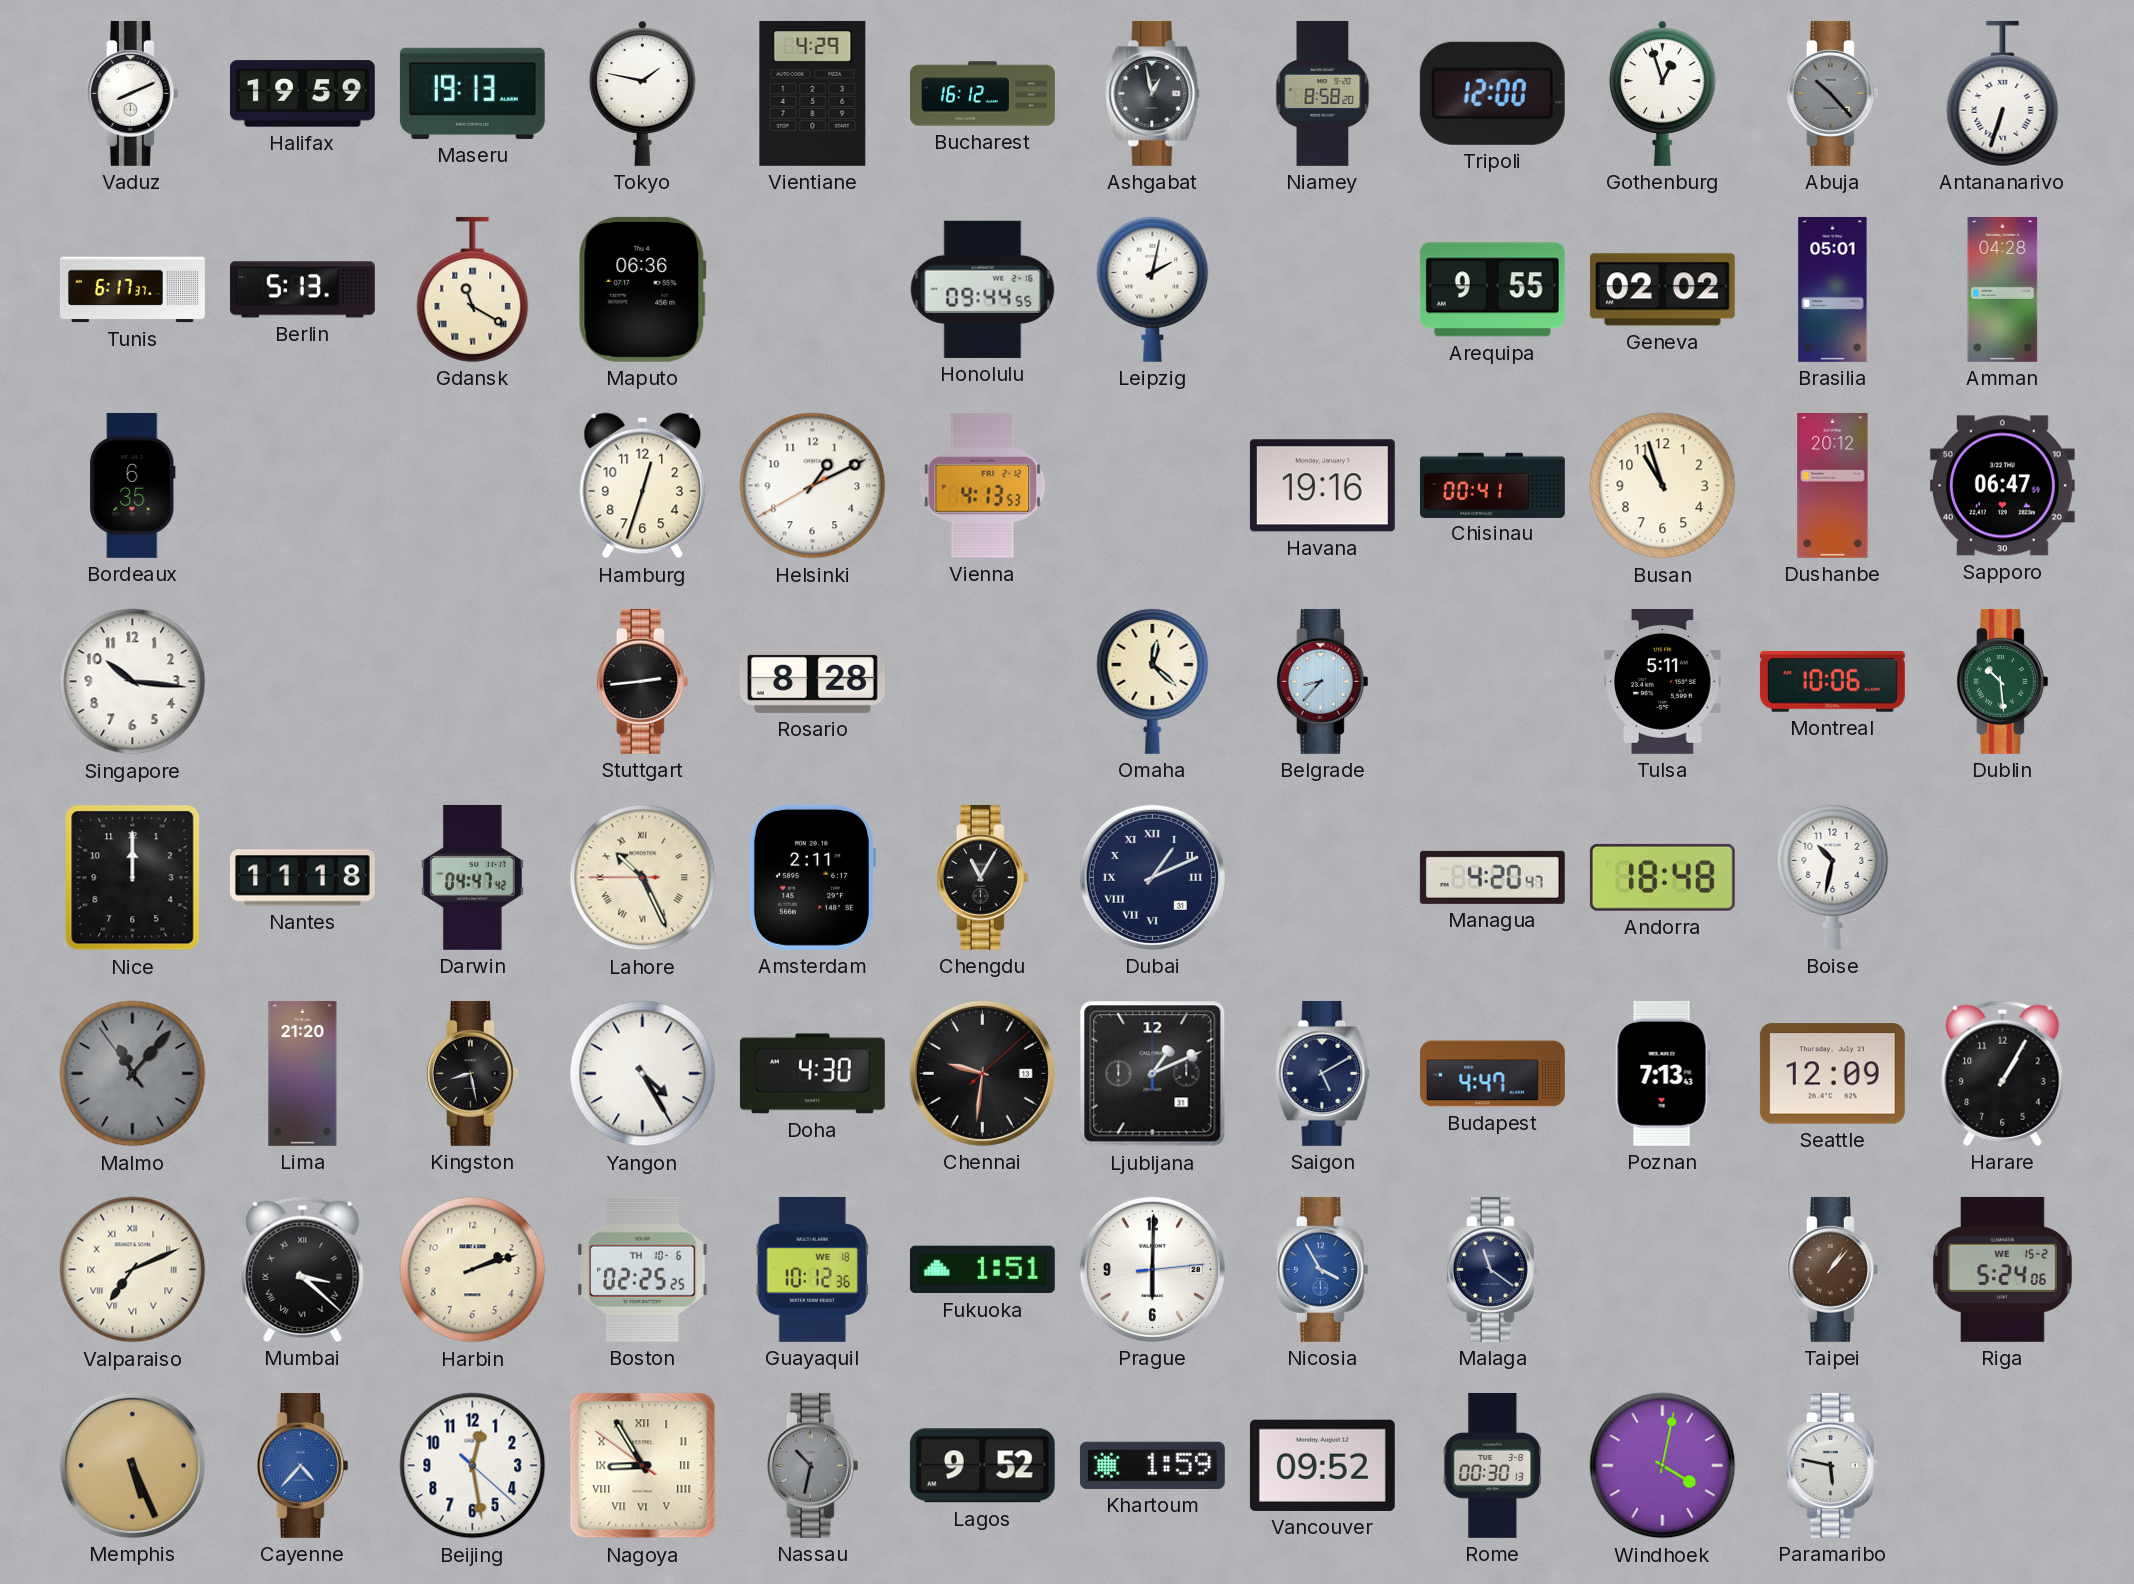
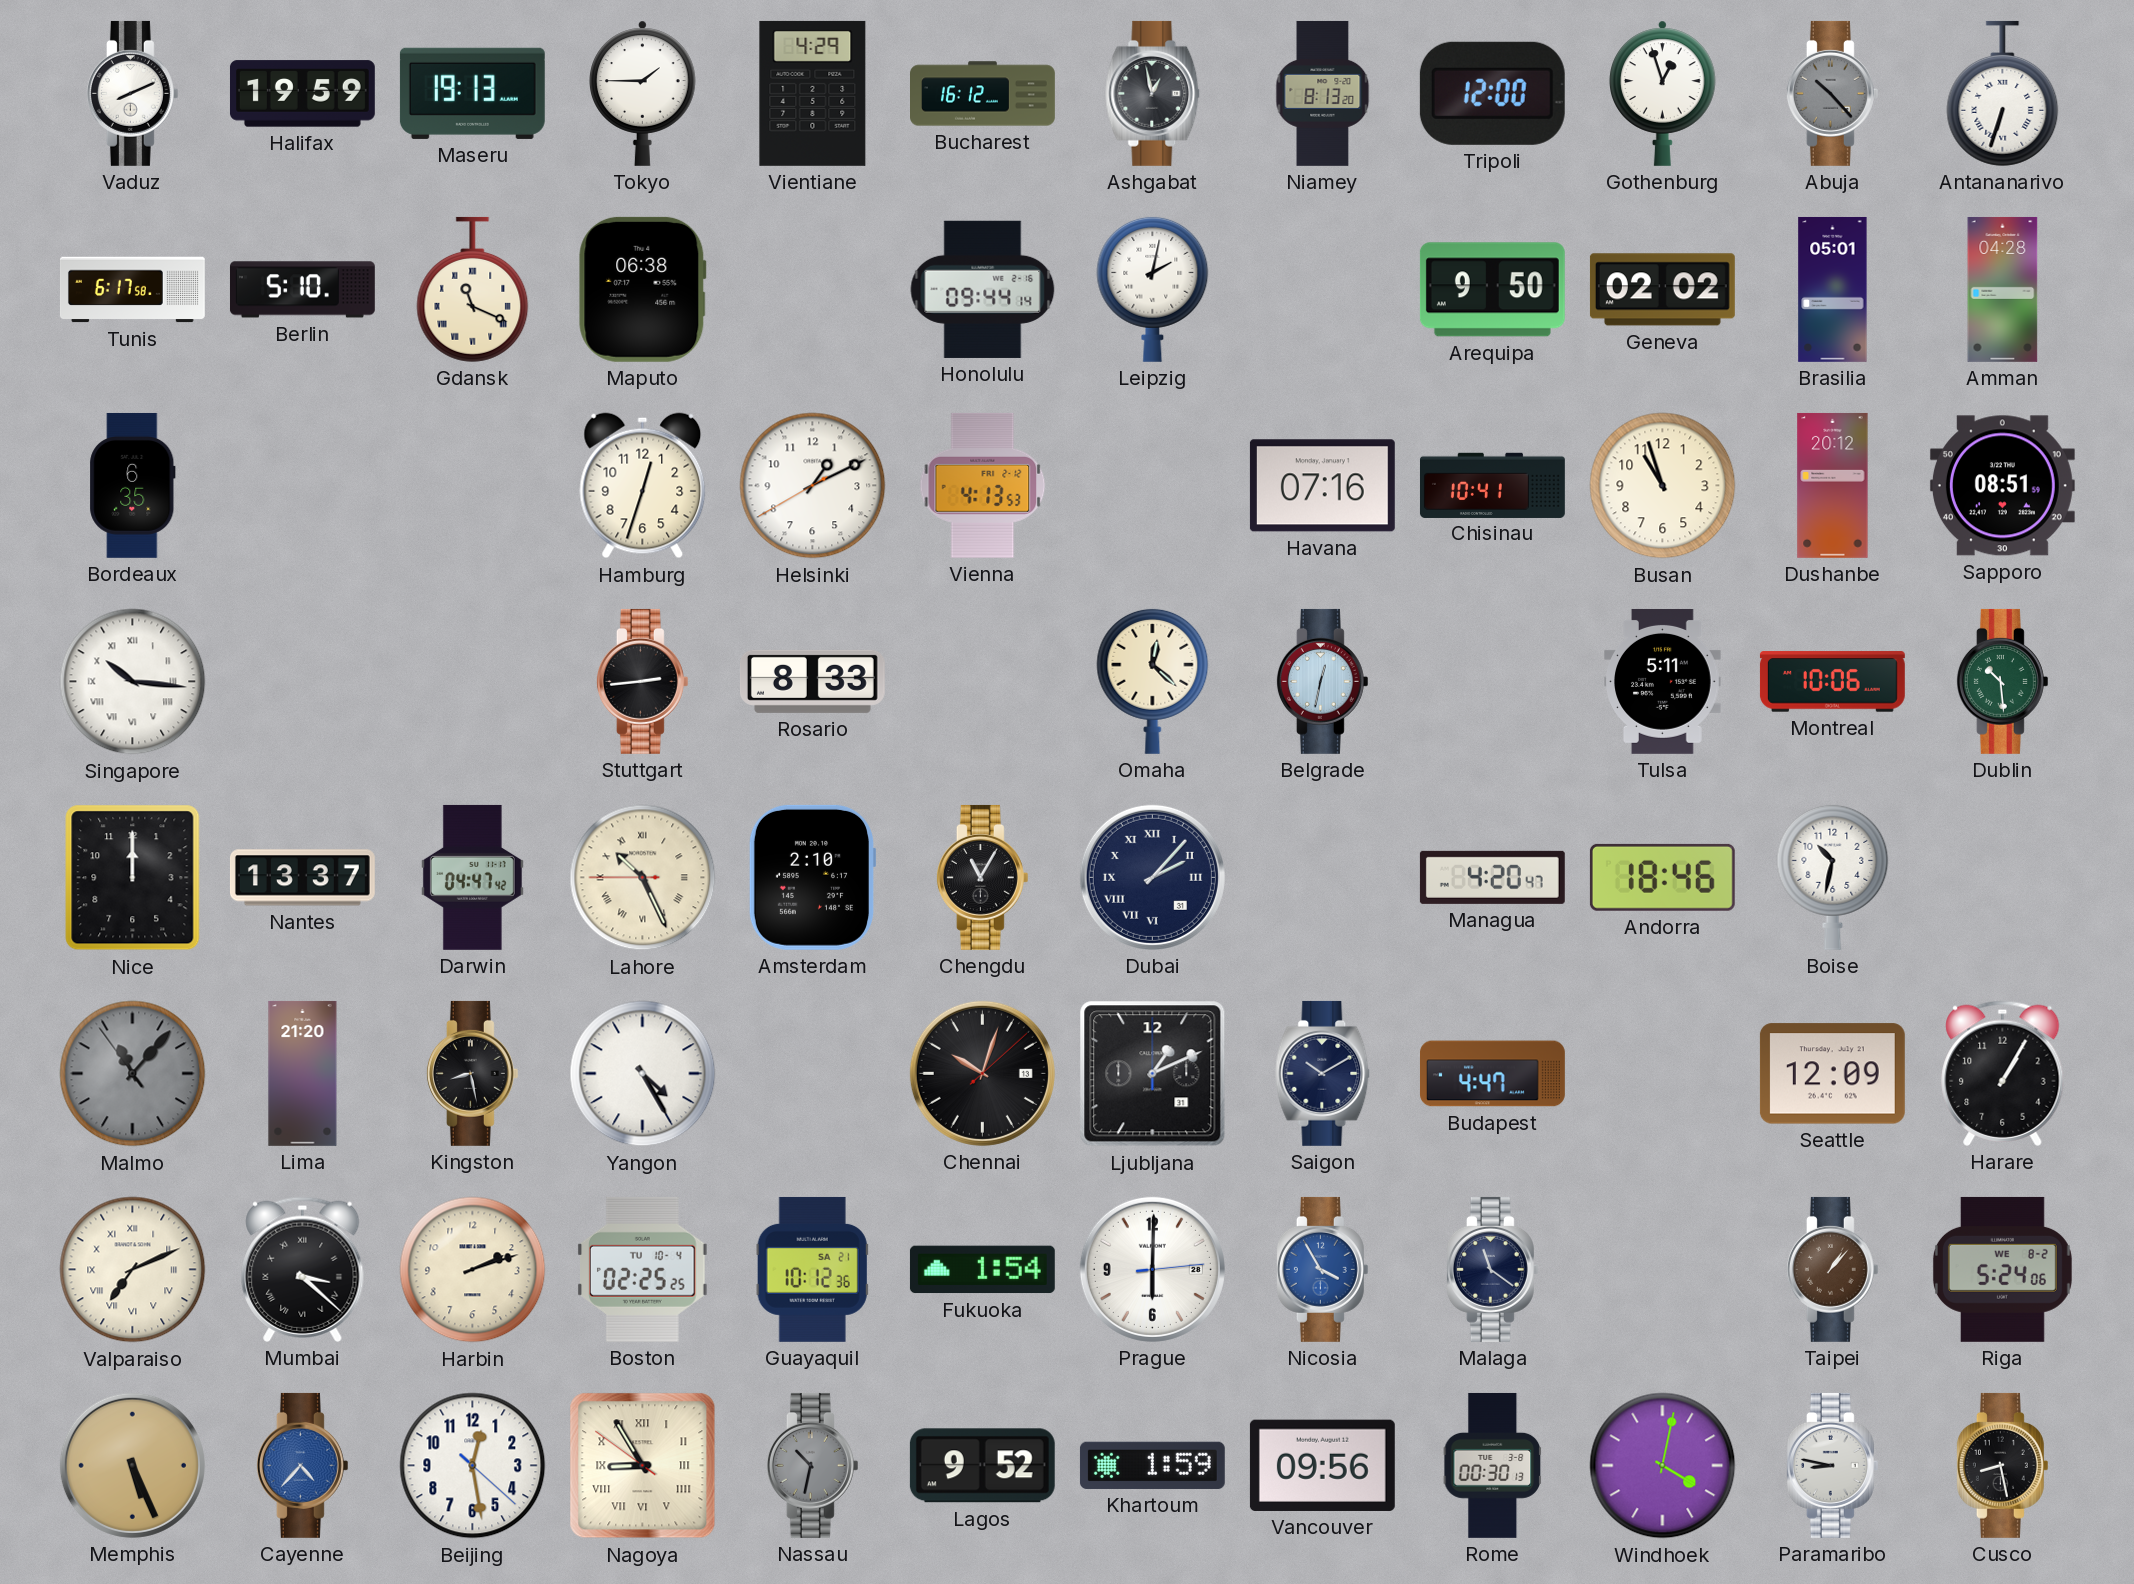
Tokyo: 1:47 -> 1:45
Niamey: 8:58 -> 8:13
Tunis: 6:17:37 -> 6:17:58
Berlin: 5:13 -> 5:10
Gdansk: 11:20 -> 11:19
Maputo: 06:36 -> 06:38
Honolulu: 09:44:55 -> 09:44:14
Arequipa: 9:55 -> 9:50
Havana: 19:16 -> 07:16
Chisinau: 00:41 -> 10:41
Sapporo: 06:47 -> 08:51
Singapore numerals: Arabic -> Roman
Rosario: 8:28 -> 8:33
Belgrade: 8:37 -> 12:32
Nantes: 11:18 -> 13:37
Amsterdam: 2:11 -> 2:10
Dubai: 1:11 -> 2:07
Andorra: 18:48 -> 18:46
Doha: 4:30 -> none
Chennai: 9:31 -> 10:03
Saigon: 5:10 -> 10:10
Poznan: 7:13 -> none
Boston date: TH 10-6 -> TU 10-4
Guayaquil date: WE 18 -> SA 21
Fukuoka: 1:51 -> 1:54
Riga date: WE 15-2 -> WE 8-2
Vancouver: 09:52 -> 09:56
Paramaribo: 5:47 -> 8:47
Cusco: none -> 8:28
